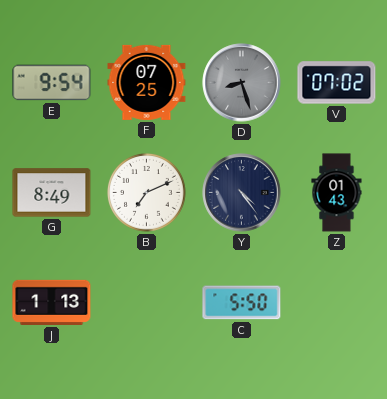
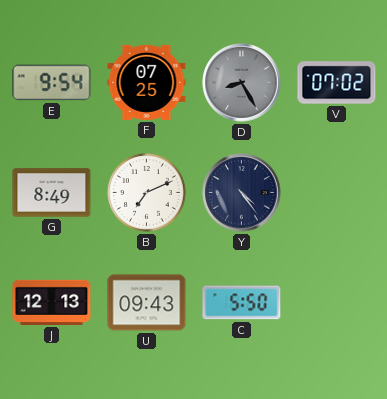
D: 8:27 -> 8:25
Z: 01:43 -> none
J: 1:13 -> 12:13
U: none -> 09:43
